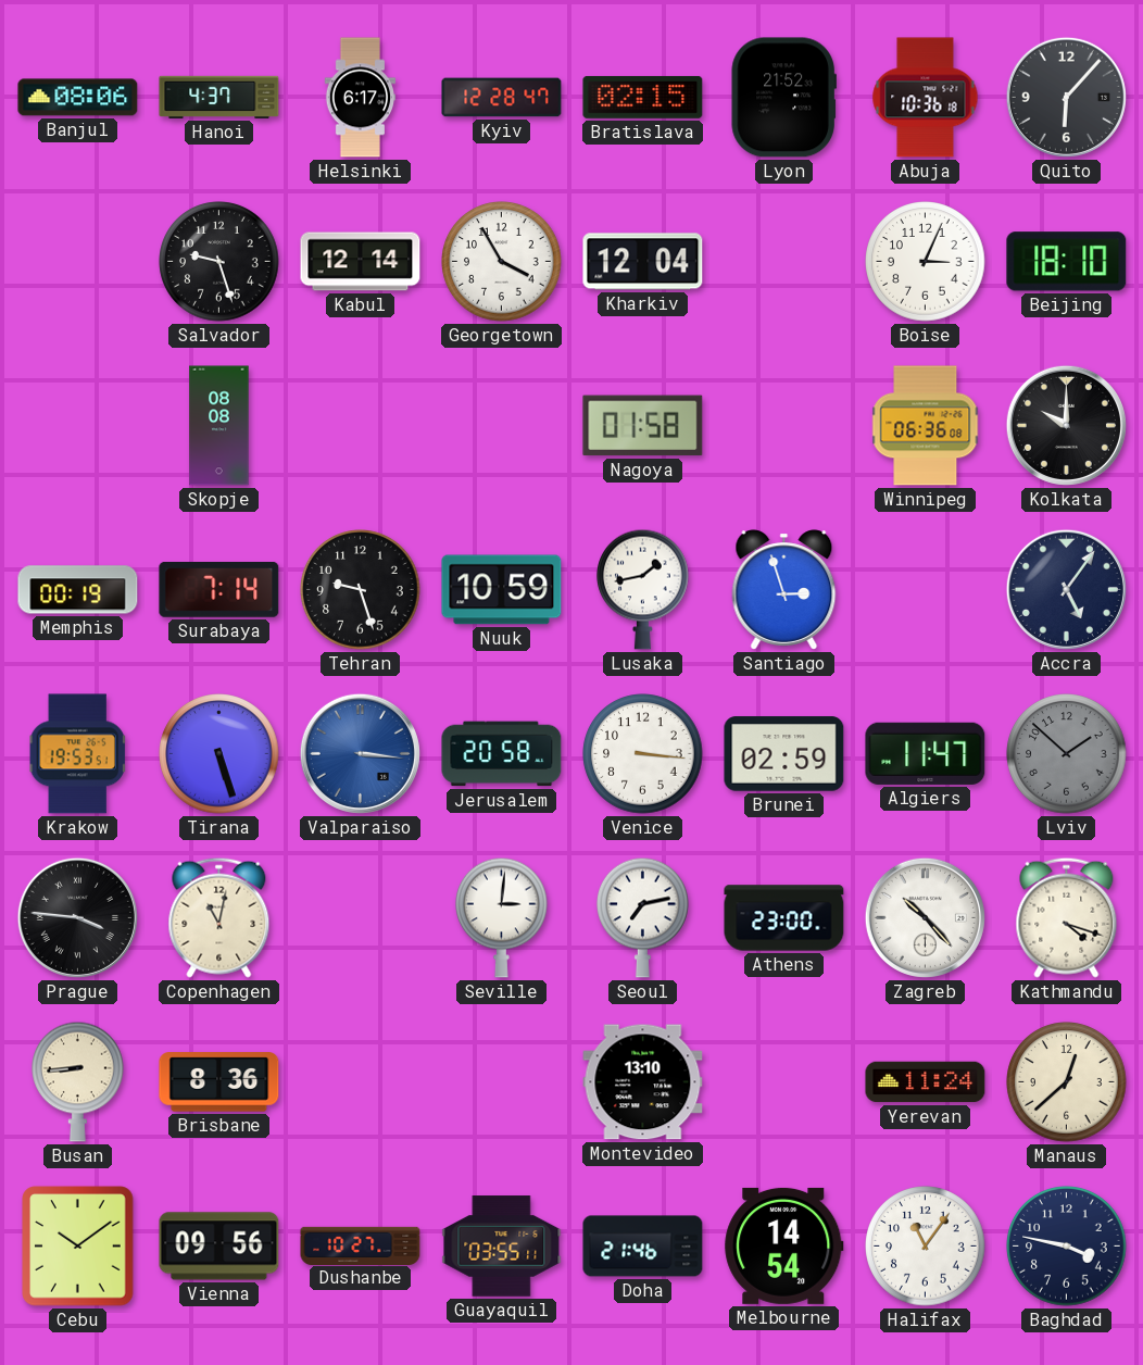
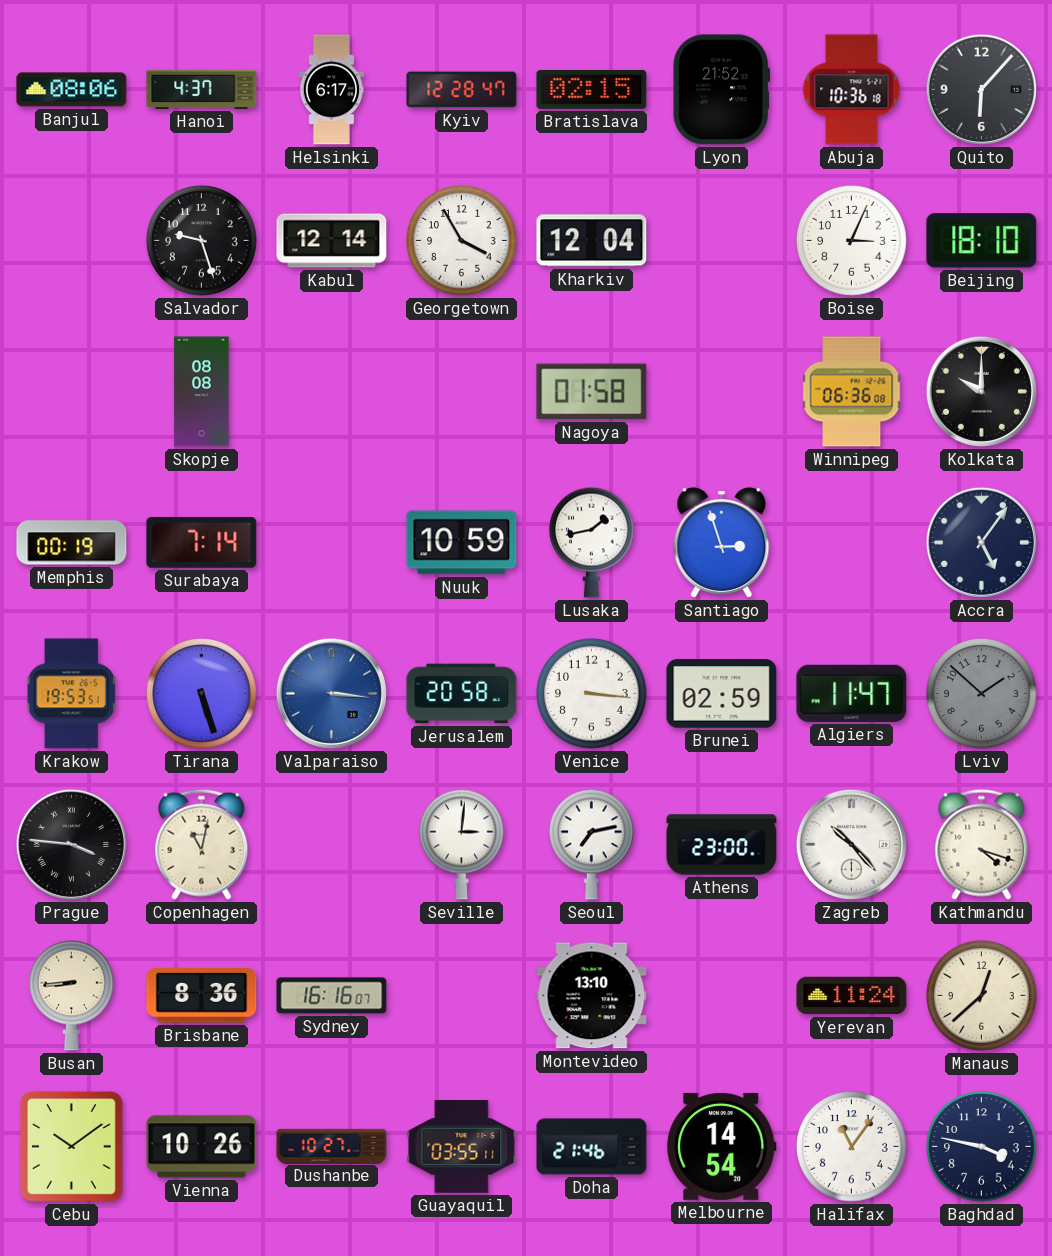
Tehran: 9:27 -> none
Sydney: none -> 16:16
Vienna: 09:56 -> 10:26
